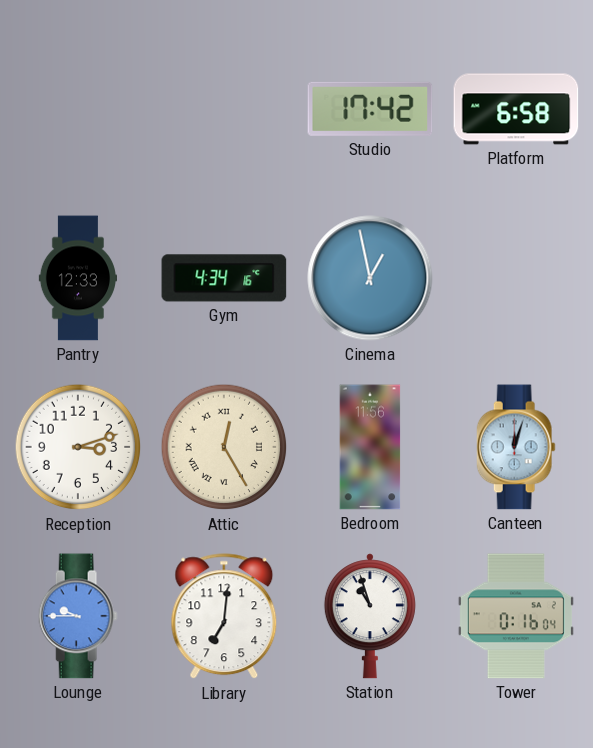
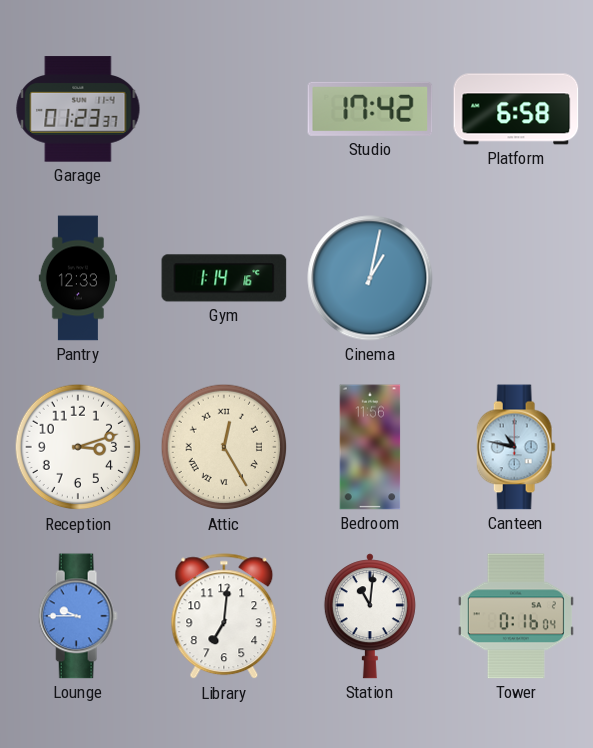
Garage: none -> 01:23
Gym: 4:34 -> 1:14
Cinema: 12:58 -> 1:02
Canteen: 12:03 -> 10:47
Station: 10:57 -> 11:01
